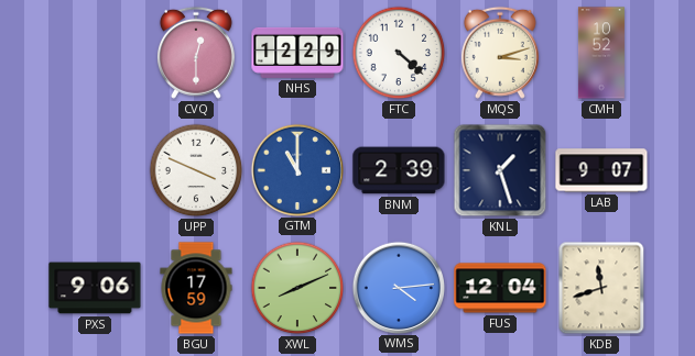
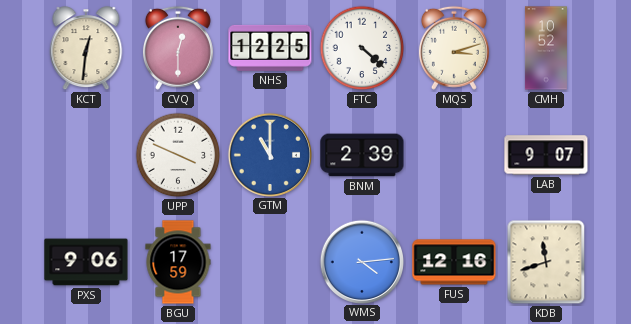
KCT: none -> 12:31
NHS: 12:29 -> 12:25
KNL: 1:27 -> none
XWL: 8:11 -> none
FUS: 12:04 -> 12:16
